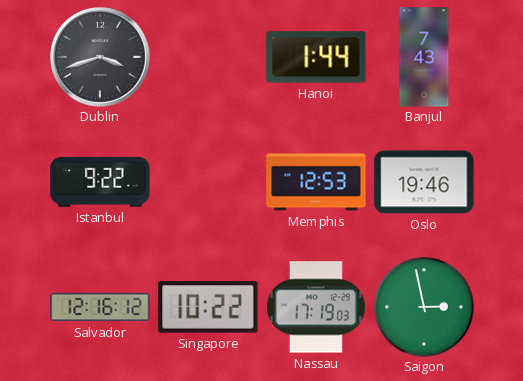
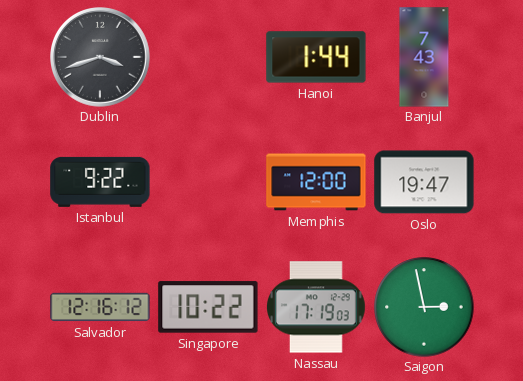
Memphis: 12:53 -> 12:00
Oslo: 19:46 -> 19:47
